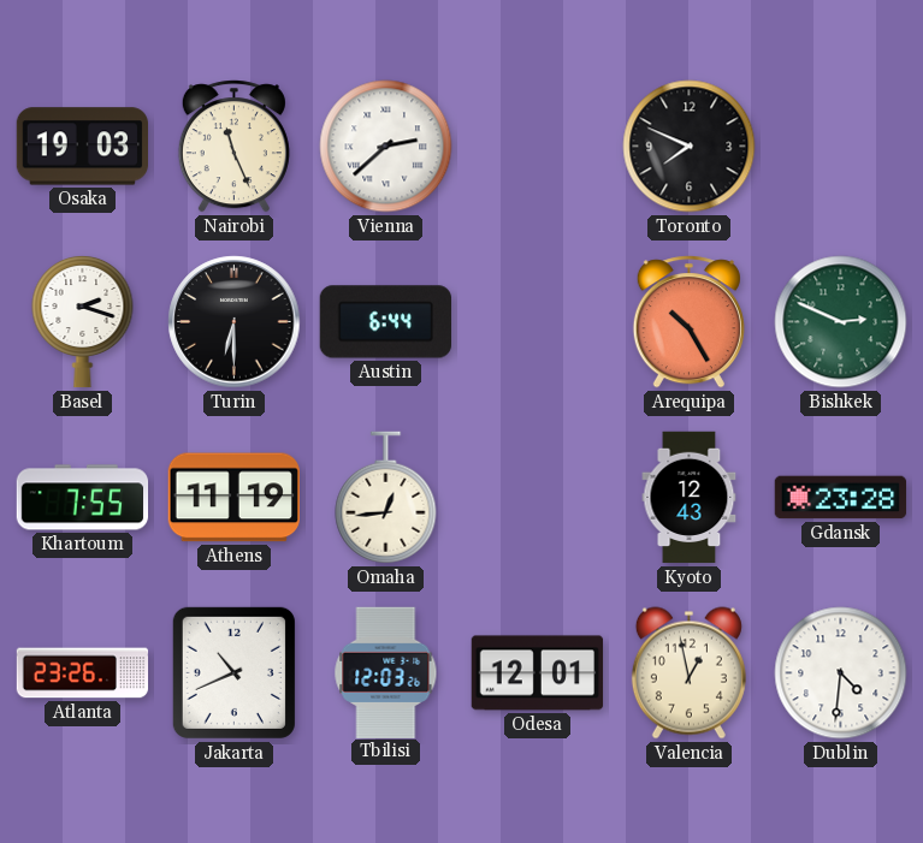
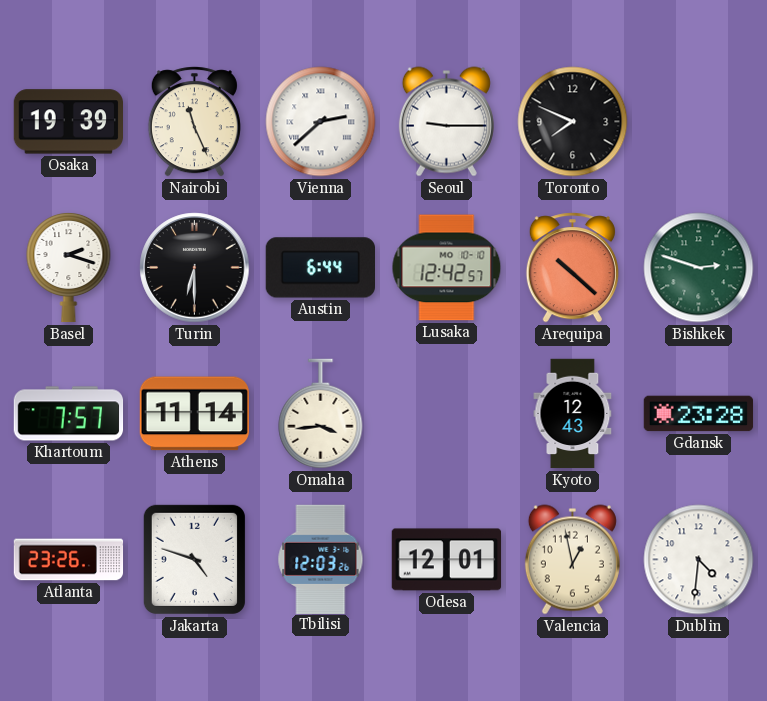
Osaka: 19:03 -> 19:39
Seoul: none -> 9:15
Lusaka: none -> 12:42
Arequipa: 10:25 -> 10:22
Bishkek: 2:49 -> 2:48
Khartoum: 7:55 -> 7:57
Athens: 11:19 -> 11:14
Omaha: 12:44 -> 3:44
Jakarta: 10:41 -> 4:48
